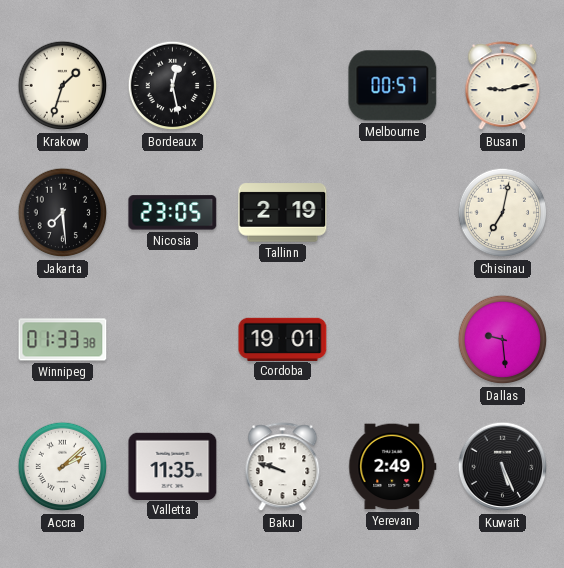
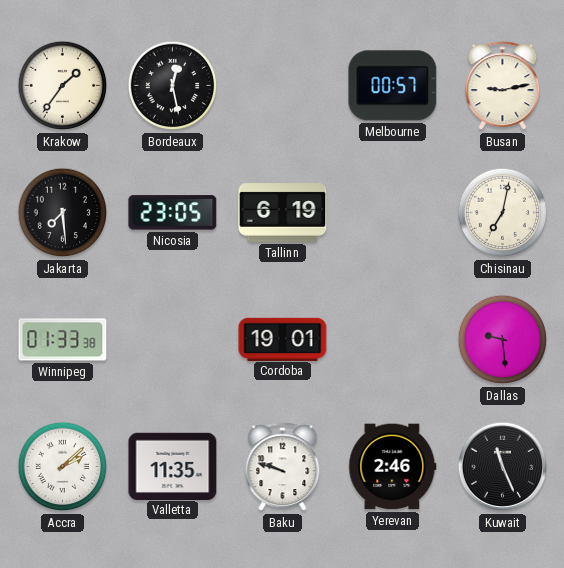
Krakow: 1:33 -> 1:36
Tallinn: 2:19 -> 6:19
Yerevan: 2:49 -> 2:46
Kuwait: 5:26 -> 11:26
